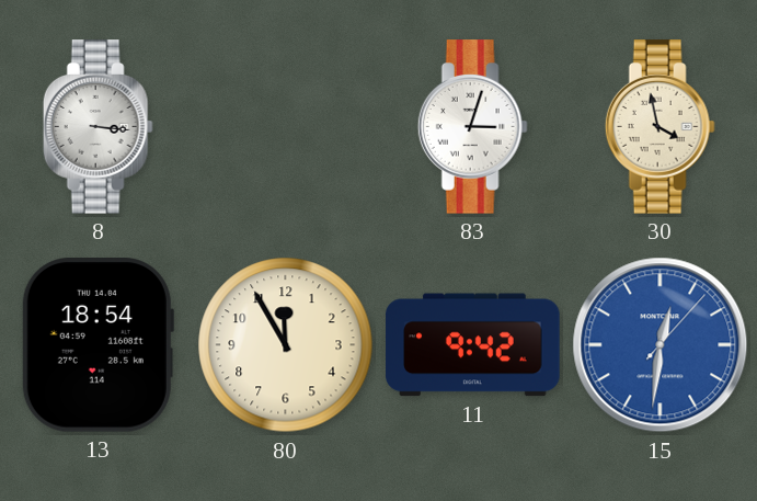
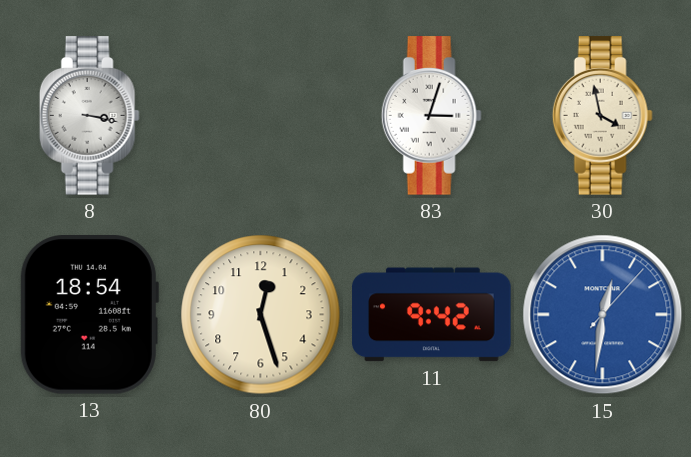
8: 3:16 -> 3:17
80: 11:55 -> 12:27
